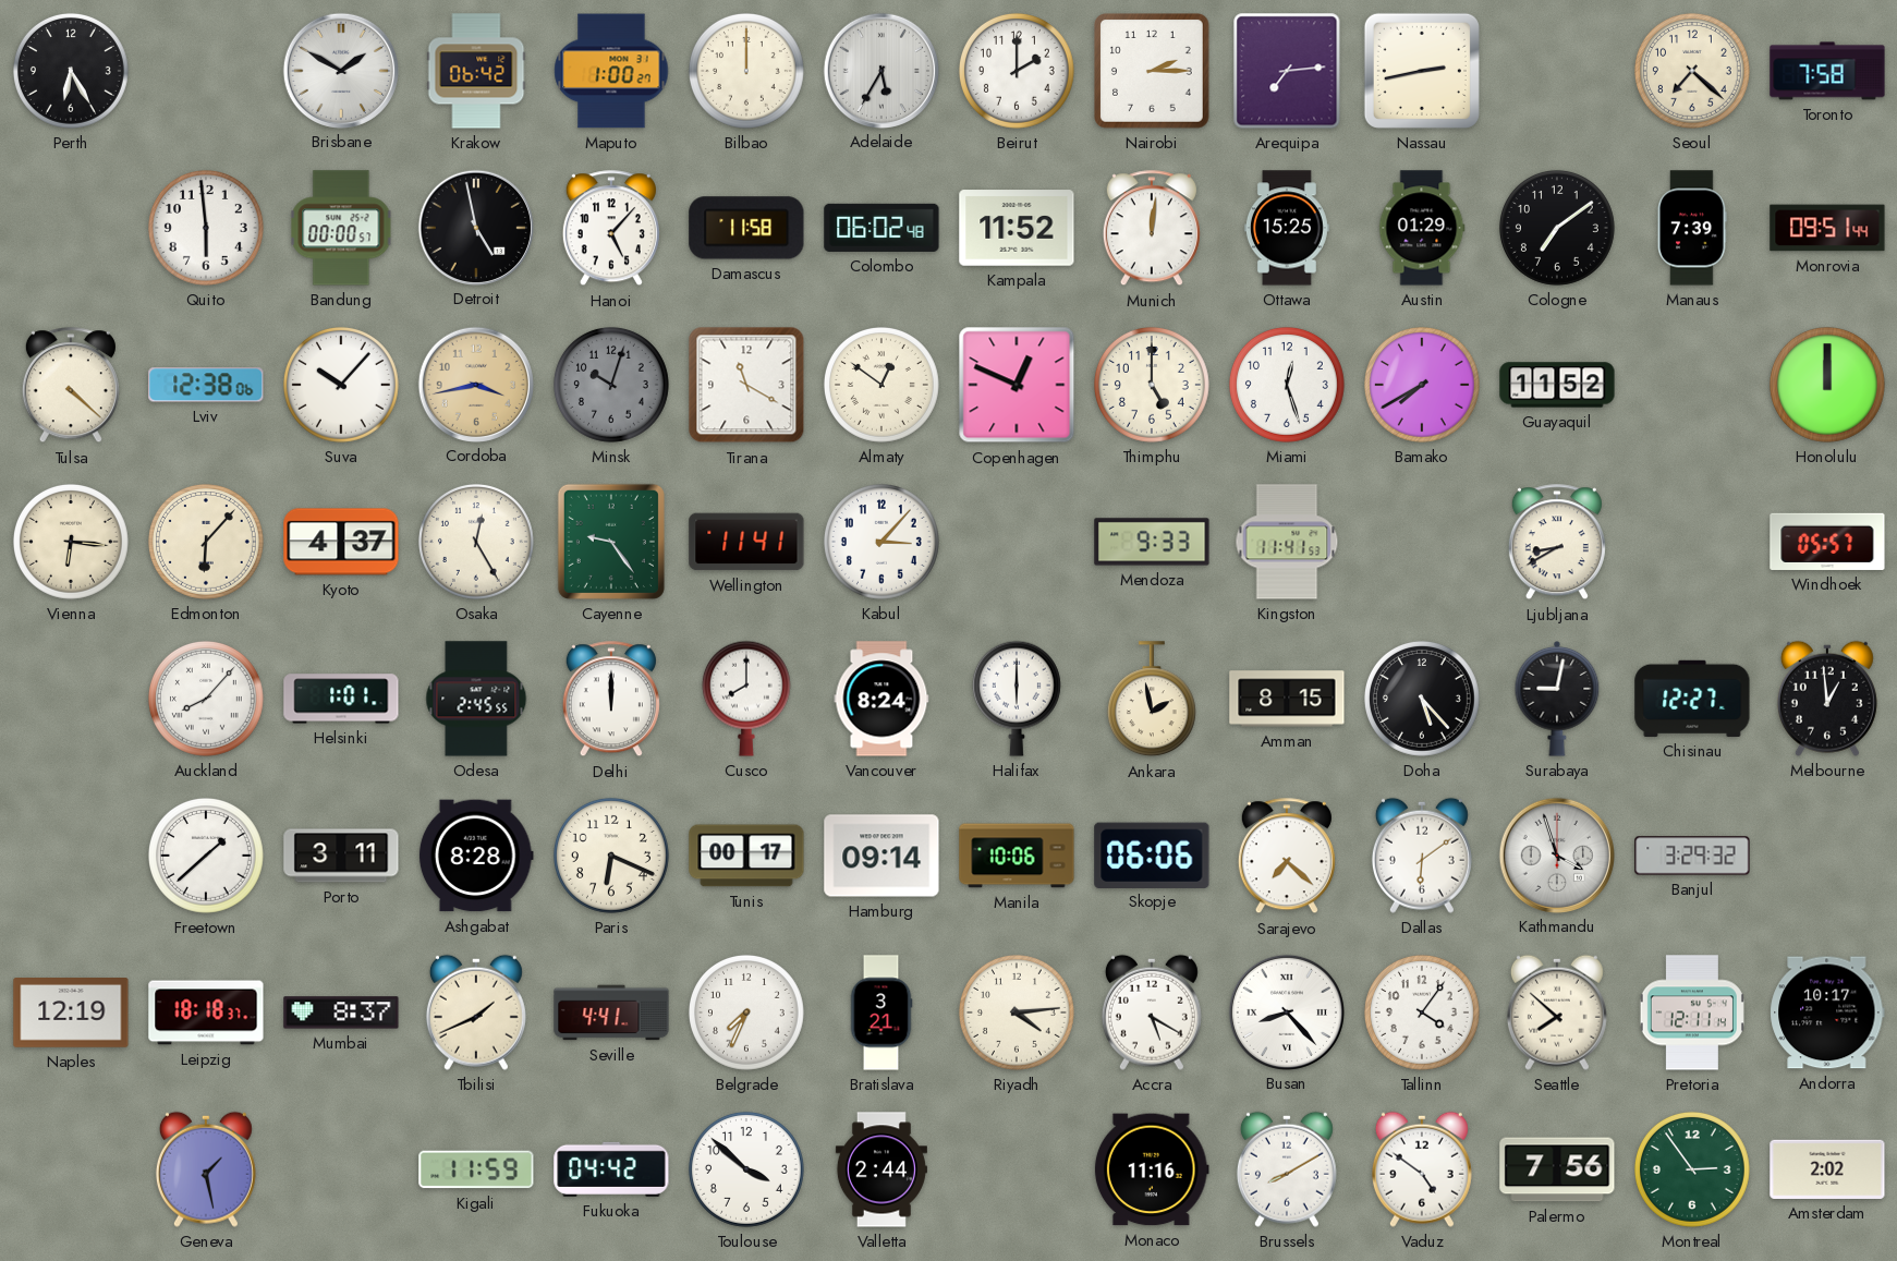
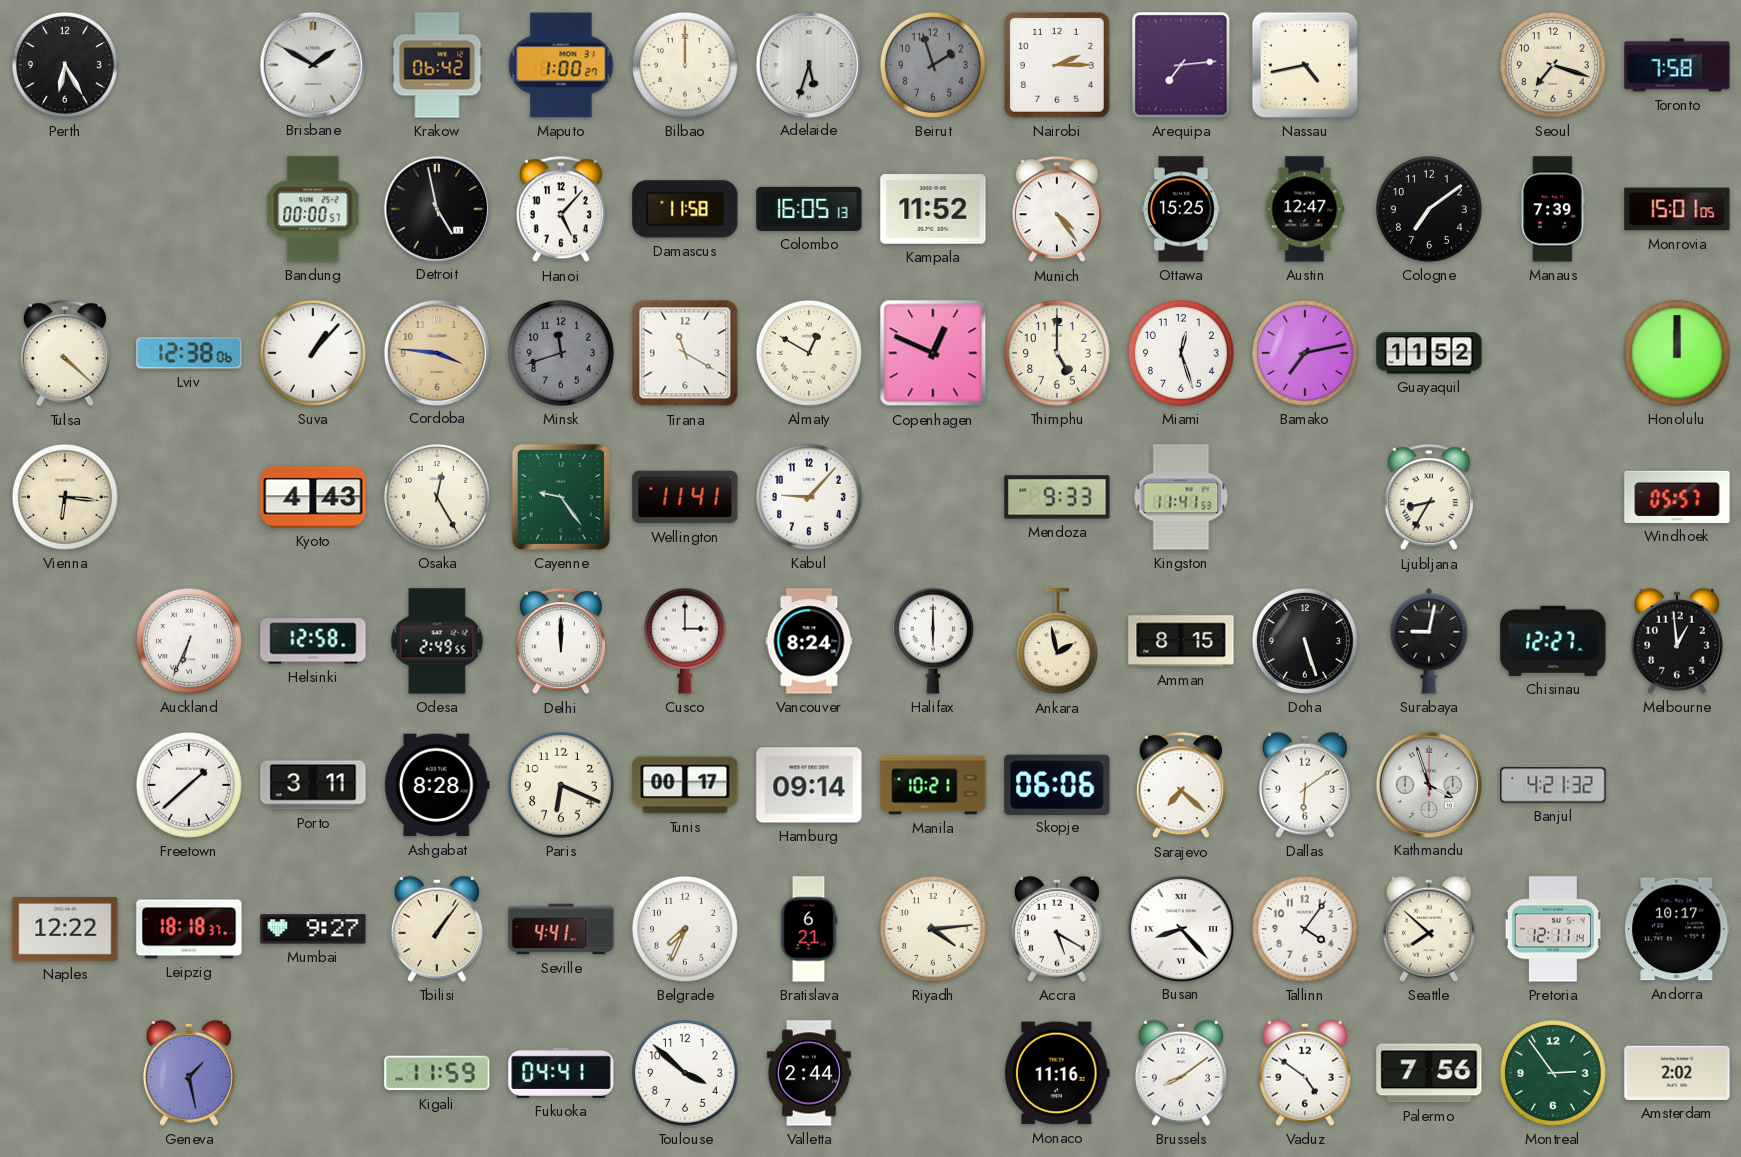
Adelaide: 5:35 -> 5:33
Beirut: 2:00 -> 1:57
Beirut dial: white -> grey
Nassau: 2:43 -> 4:43
Seoul: 7:22 -> 7:18
Quito: 5:59 -> none
Colombo: 06:02 -> 16:05
Munich: 12:01 -> 4:24
Austin: 01:29 -> 12:47
Monrovia: 09:51 -> 15:01
Suva: 10:07 -> 1:07
Cordoba: 3:43 -> 3:46
Minsk: 10:03 -> 11:42
Almaty: 12:51 -> 12:50
Bamako: 7:40 -> 7:13
Edmonton: 6:07 -> none
Kyoto: 4:37 -> 4:43
Kabul: 3:07 -> 9:07
Ljubljana: 8:40 -> 8:35
Auckland: 8:07 -> 6:34
Helsinki: 1:01 -> 12:58
Odesa: 2:45 -> 2:49
Cusco: 8:00 -> 3:00
Doha: 5:23 -> 5:27
Manila: 10:06 -> 10:21
Banjul: 3:29 -> 4:21
Naples: 12:19 -> 12:22
Mumbai: 8:37 -> 9:27
Tbilisi: 1:41 -> 1:06
Bratislava: 3:21 -> 6:21
Fukuoka: 04:42 -> 04:41
Brussels: 8:10 -> 8:09
